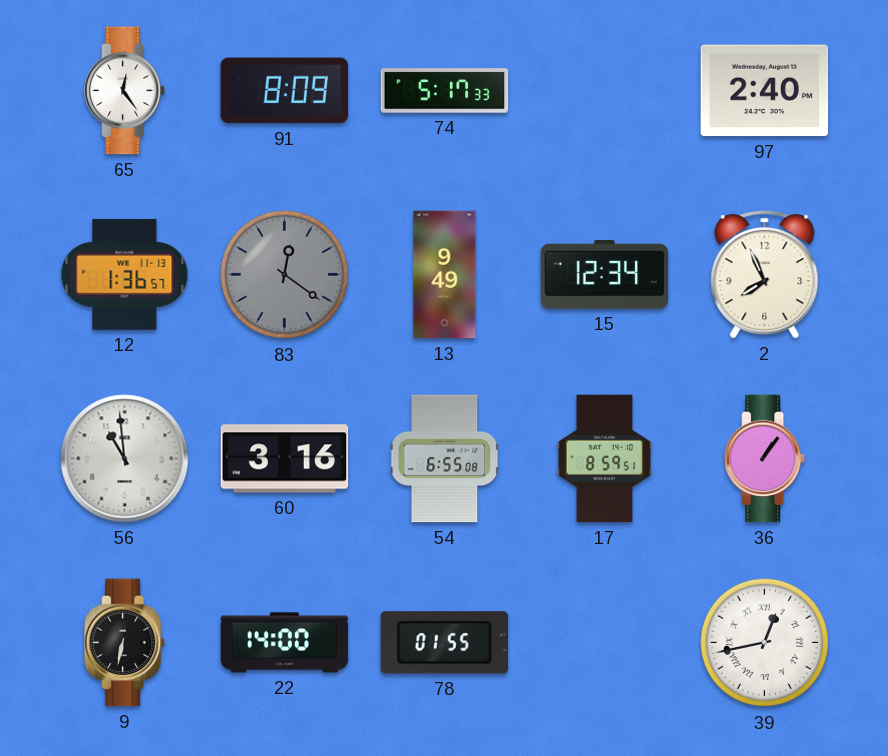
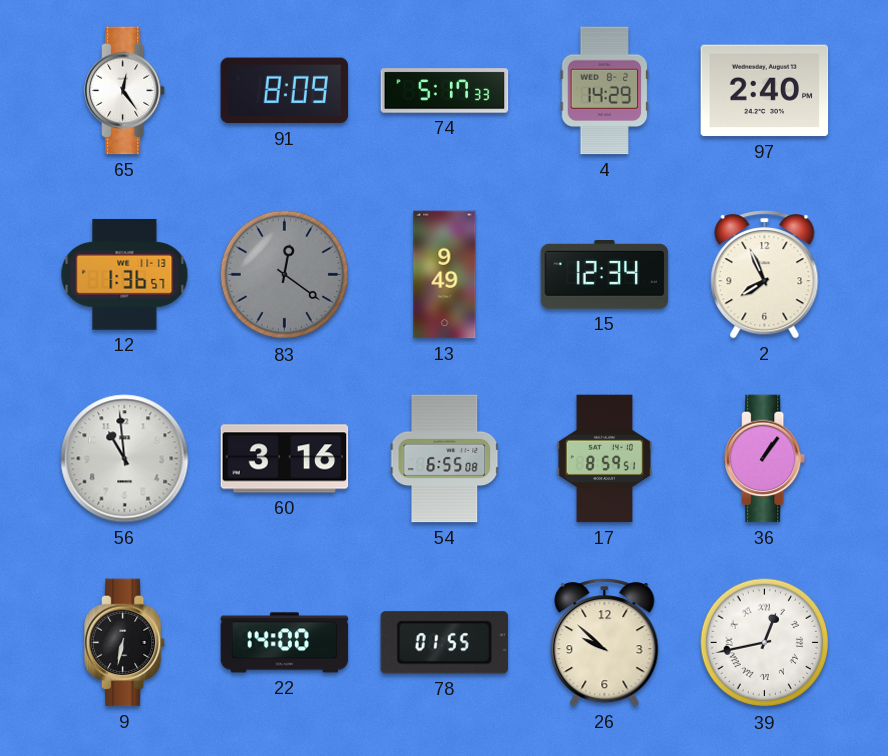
4: none -> 14:29
26: none -> 9:52
